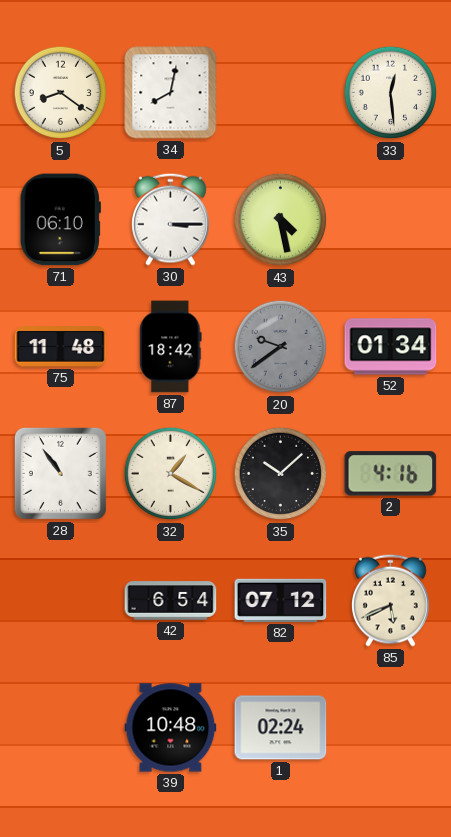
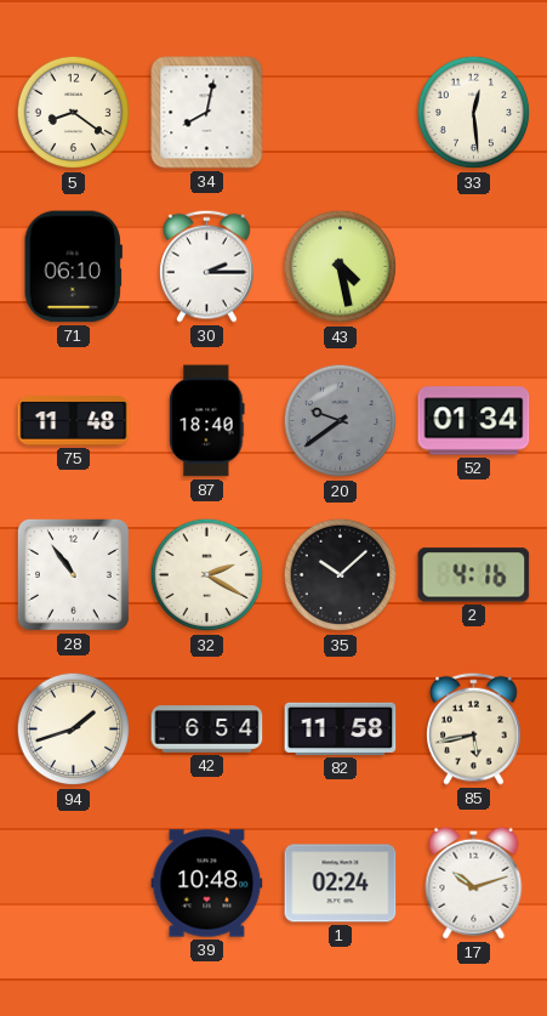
30: 3:15 -> 2:15
87: 18:42 -> 18:40
32: 1:20 -> 2:20
94: none -> 1:42
82: 07:12 -> 11:58
85: 5:41 -> 5:43
17: none -> 10:12
